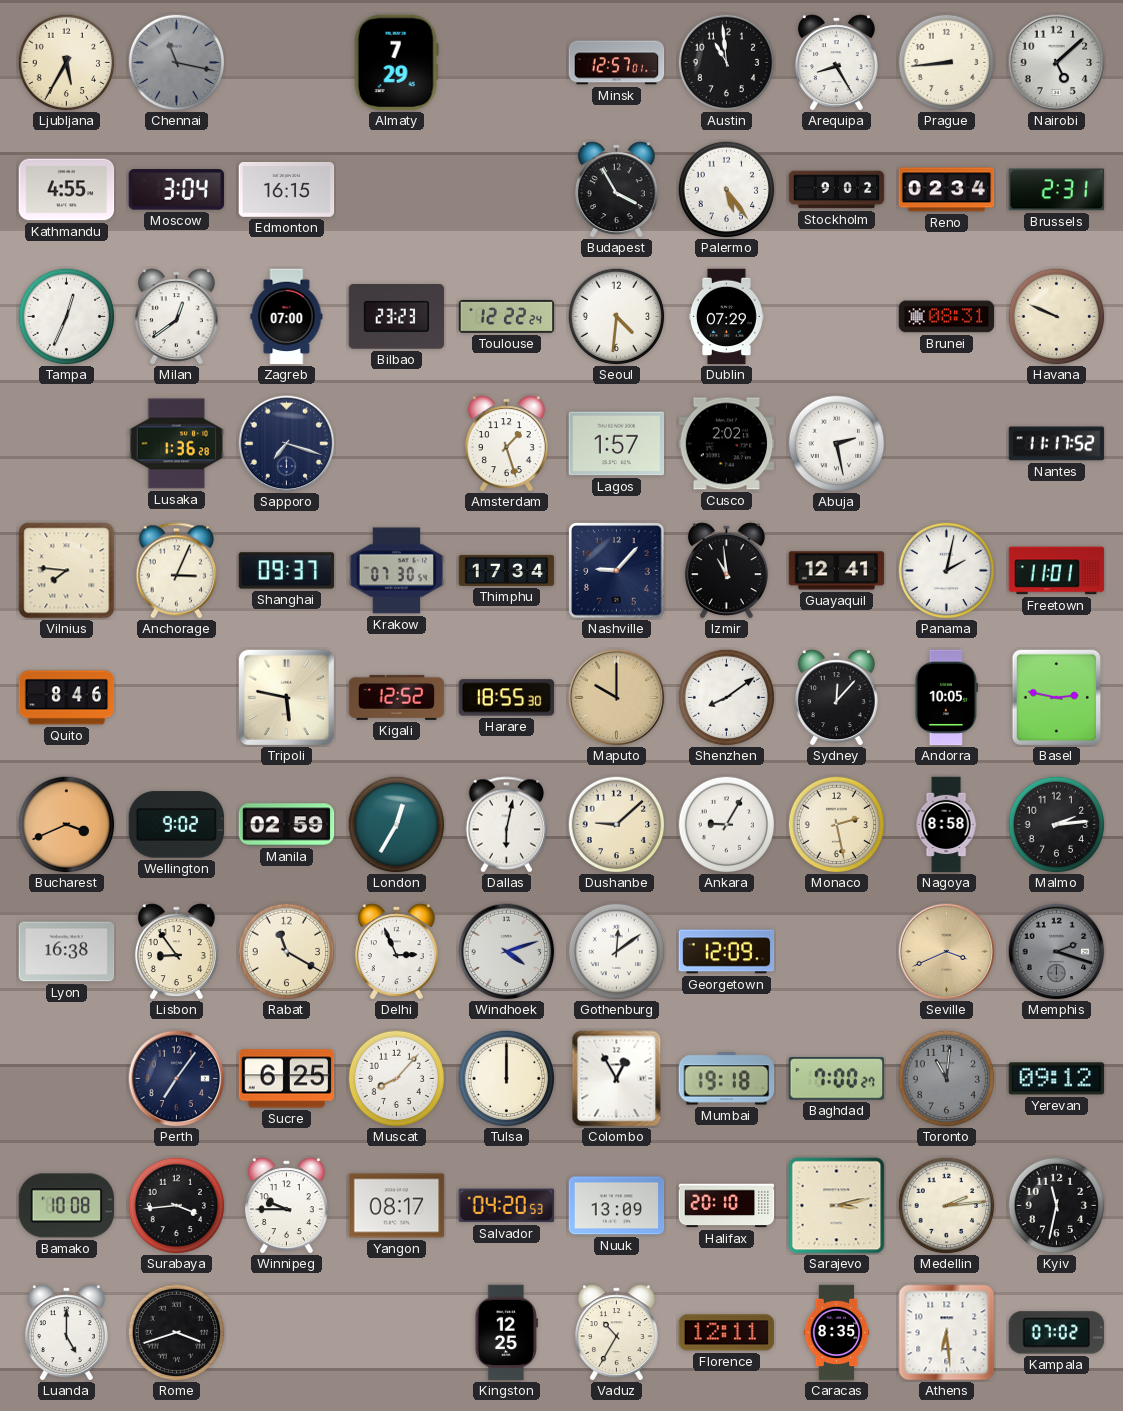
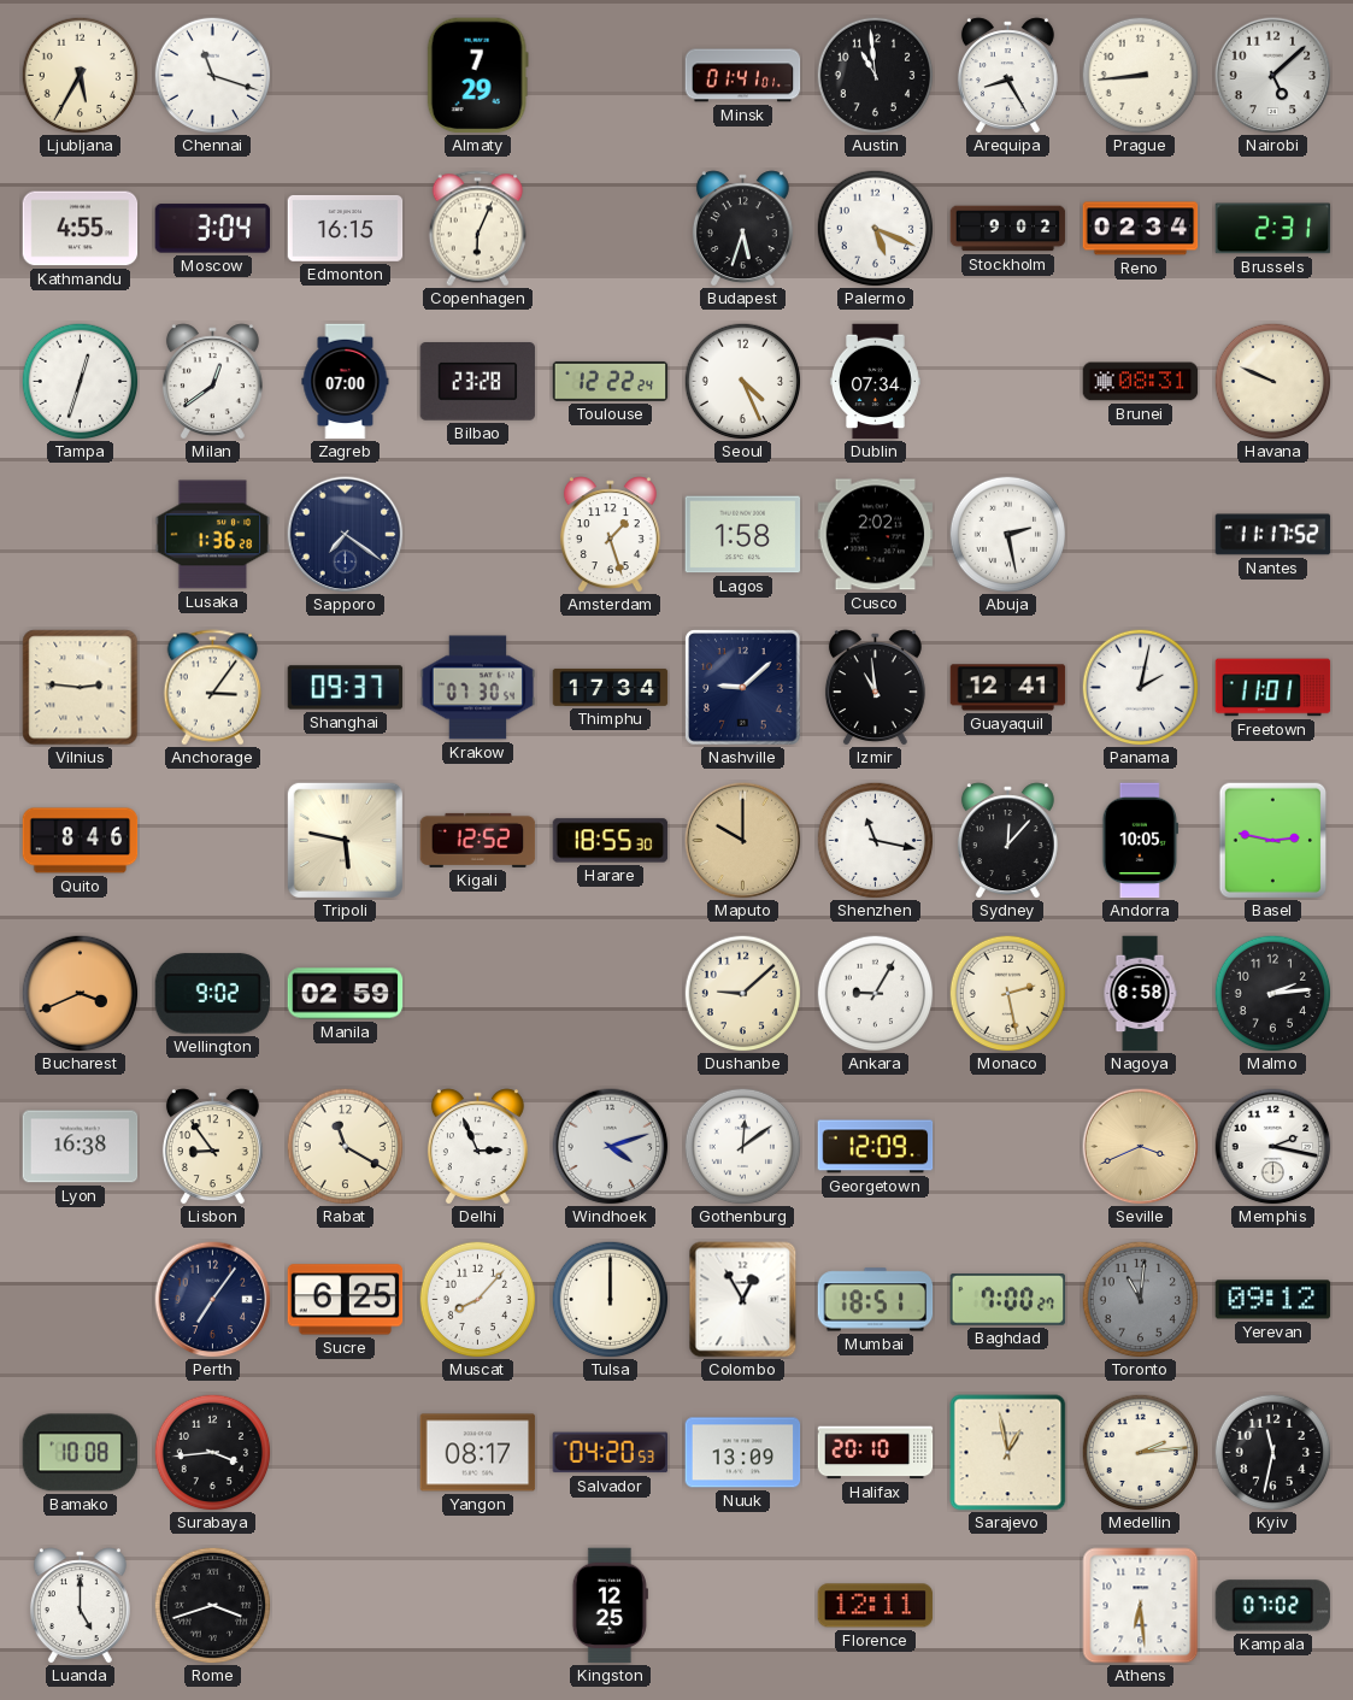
Chennai: 11:17 -> 11:18
Chennai dial: grey -> white
Minsk: 12:57 -> 01:41
Copenhagen: none -> 6:04
Budapest: 3:55 -> 5:33
Palermo: 5:24 -> 5:19
Tampa: 12:34 -> 12:33
Bilbao: 23:23 -> 23:28
Seoul: 4:31 -> 4:26
Dublin: 07:29 -> 07:34
Sapporo: 7:18 -> 7:21
Lagos: 1:57 -> 1:58
Vilnius: 7:46 -> 2:46
Anchorage: 3:04 -> 3:06
Nashville: 9:07 -> 9:08
Shenzhen: 8:09 -> 11:17
London: 12:35 -> none
Dallas: 6:02 -> none
Memphis: 2:18 -> 2:17
Memphis dial: grey -> white
Mumbai: 19:18 -> 18:51
Winnipeg: 9:45 -> none
Sarajevo: 3:13 -> 12:58
Vaduz: 10:35 -> none
Caracas: 8:35 -> none
